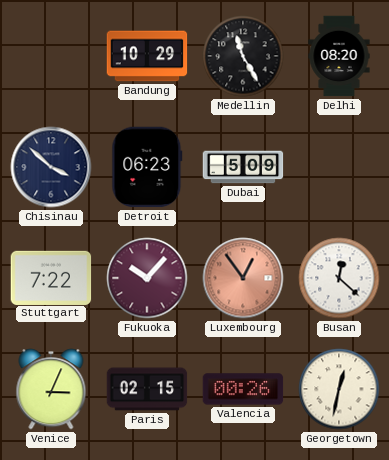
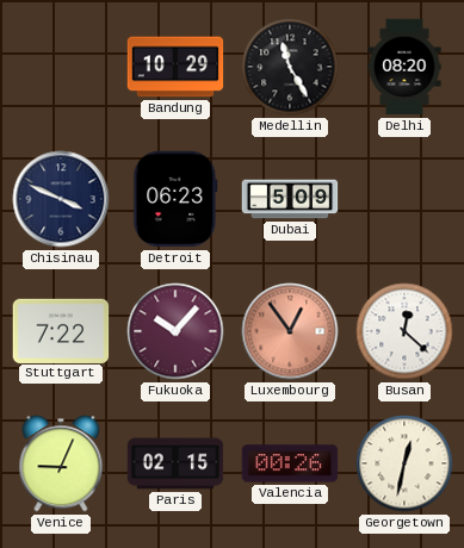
Chisinau: 3:52 -> 3:49
Venice: 3:04 -> 9:04
